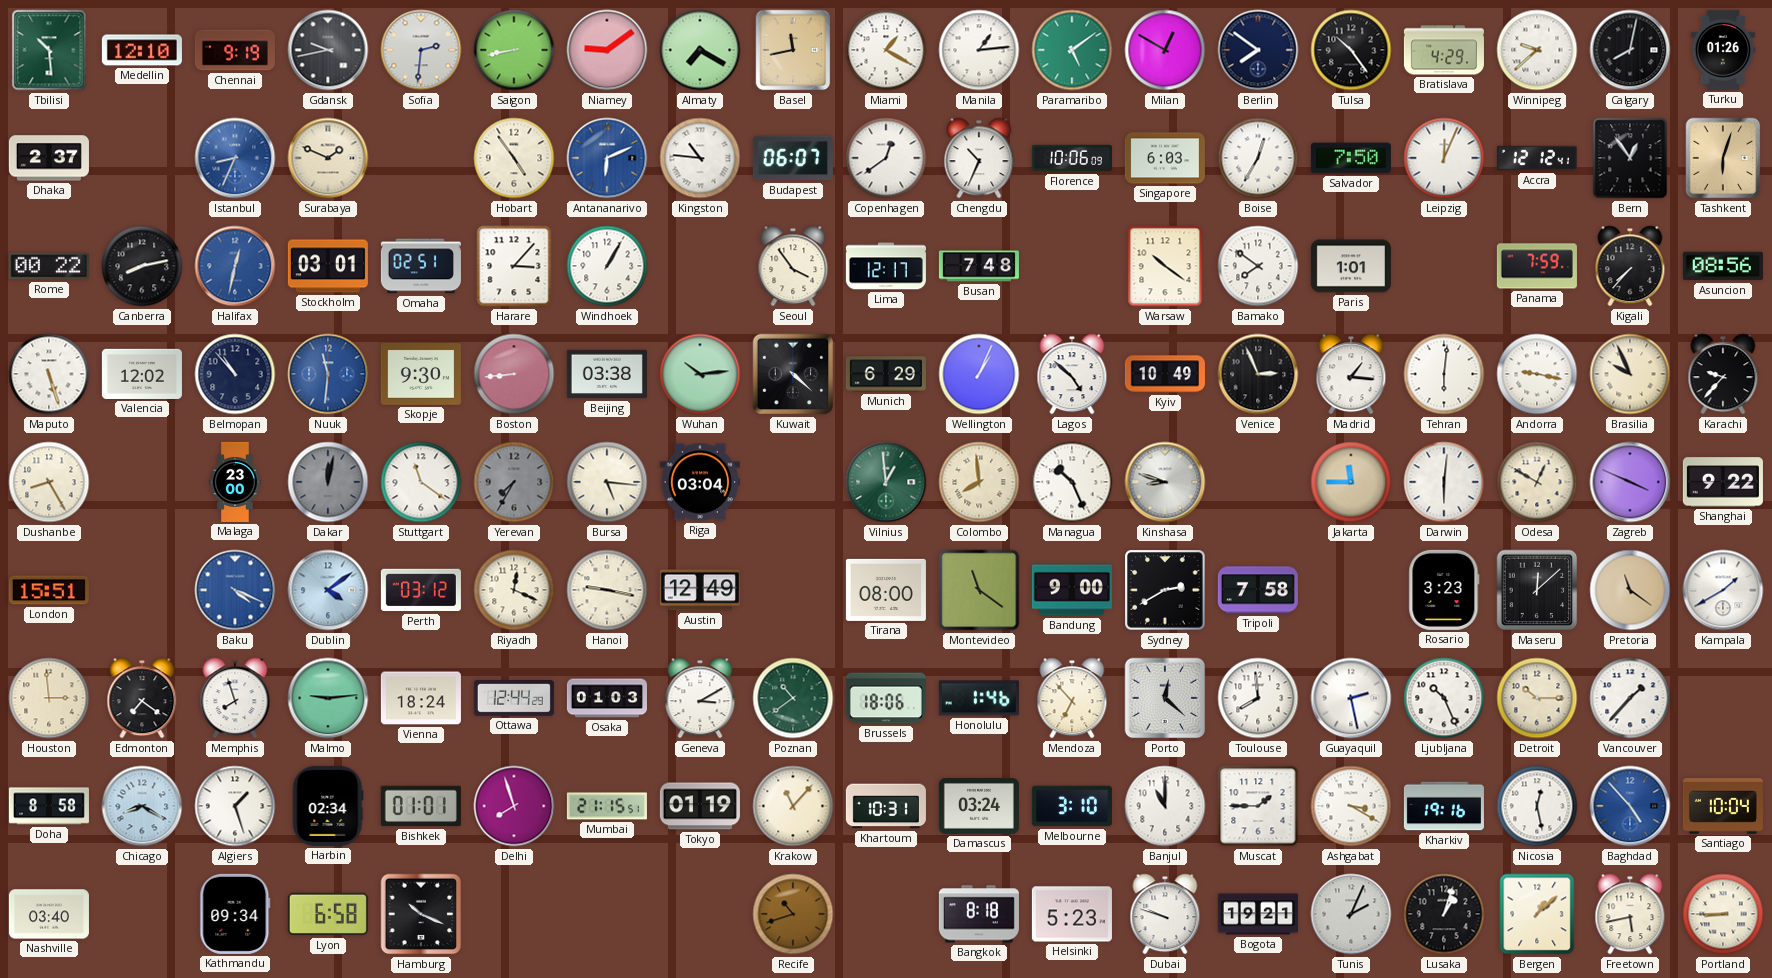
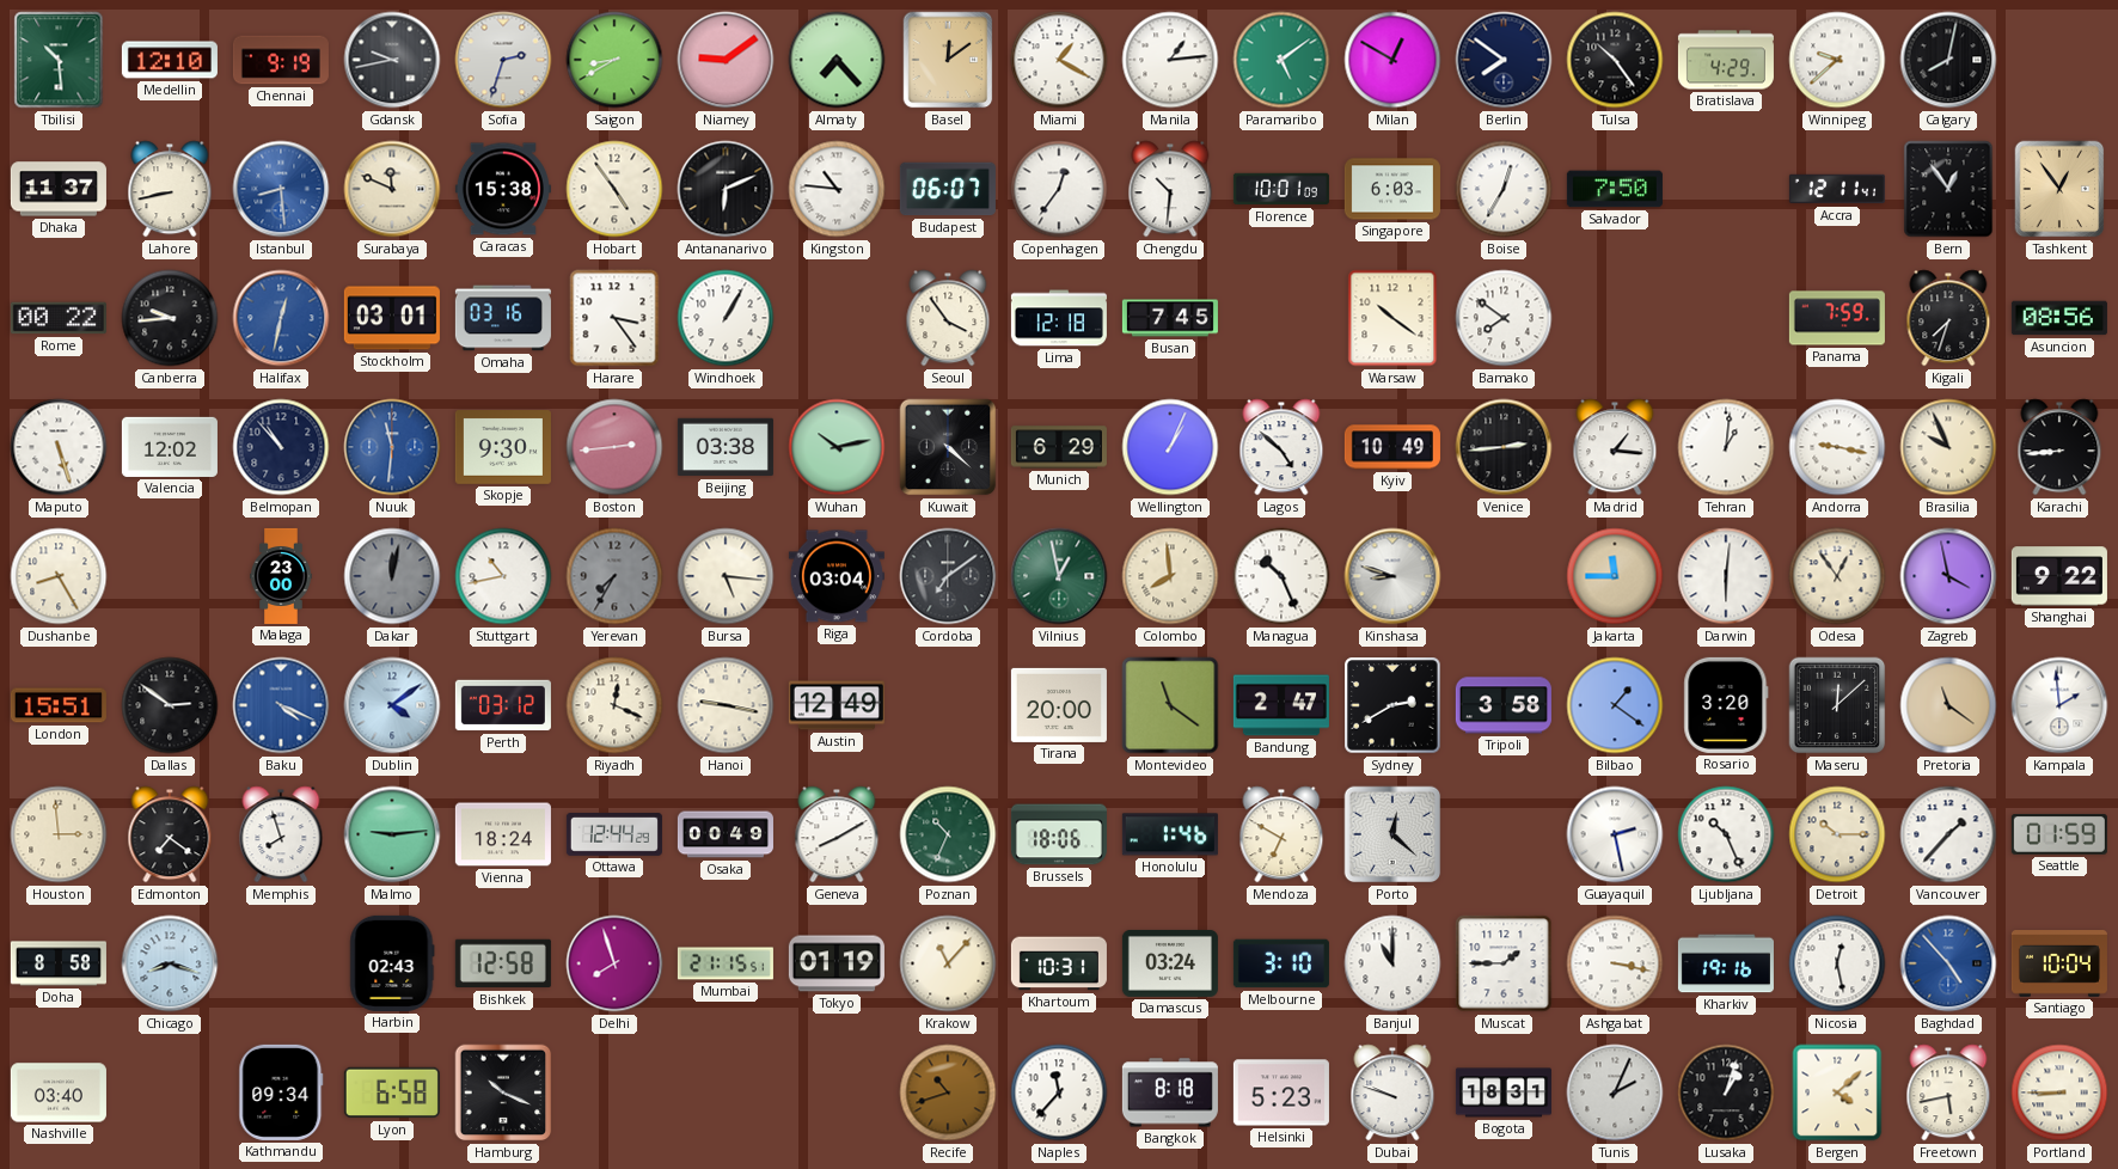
Sofia: 2:31 -> 2:33
Saigon: 8:43 -> 8:40
Almaty: 7:20 -> 7:23
Basel: 11:43 -> 12:09
Turku: 01:26 -> none
Dhaka: 2:37 -> 11:37
Lahore: none -> 8:43
Istanbul: 8:34 -> 8:29
Surabaya: 1:49 -> 11:49
Caracas: none -> 15:38
Antananarivo dial: blue -> black
Copenhagen: 12:39 -> 12:36
Chengdu: 10:34 -> 10:31
Florence: 10:06 -> 10:01
Leipzig: 12:04 -> none
Accra: 12:12 -> 12:11
Tashkent: 6:03 -> 12:54
Canberra: 8:13 -> 9:44
Omaha: 02:51 -> 03:16
Harare: 3:07 -> 3:24
Lima: 12:17 -> 12:18
Busan: 7:48 -> 7:45
Paris: 1:01 -> none
Kigali: 7:37 -> 7:33
Boston: 8:44 -> 2:44
Wuhan: 10:14 -> 10:13
Venice: 2:56 -> 2:44
Tehran: 6:01 -> 1:01
Karachi: 9:37 -> 8:44
Stuttgart: 11:21 -> 10:43
Cordoba: none -> 7:09
Vilnius: 12:59 -> 12:58
Odesa: 12:50 -> 12:54
Zagreb: 3:49 -> 3:58
Dallas: none -> 2:51
Tirana: 08:00 -> 20:00
Bandung: 9:00 -> 2:47
Tripoli: 7:58 -> 3:58
Bilbao: none -> 1:21
Rosario: 3:23 -> 3:20
Kampala: 1:40 -> 1:59
Osaka: 01:03 -> 00:49
Geneva: 3:10 -> 8:10
Poznan: 10:39 -> 10:34
Mendoza: 6:53 -> 6:50
Toulouse: 7:59 -> none
Seattle: none -> 01:59
Chicago: 8:20 -> 8:18
Algiers: 1:27 -> none
Harbin: 02:34 -> 02:43
Bishkek: 01:01 -> 12:58
Ashgabat: 3:20 -> 3:17
Naples: none -> 11:37
Bogota: 19:21 -> 18:31
Bergen: 1:08 -> 4:08
